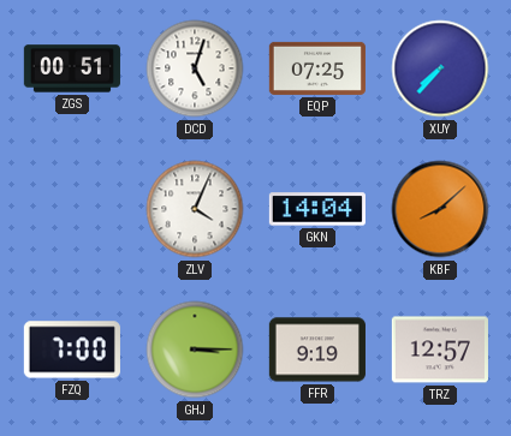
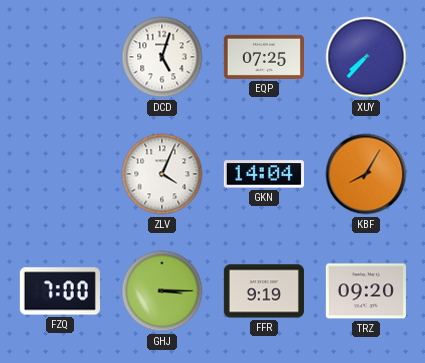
ZGS: 00:51 -> none
KBF: 8:08 -> 8:05
TRZ: 12:57 -> 09:20
